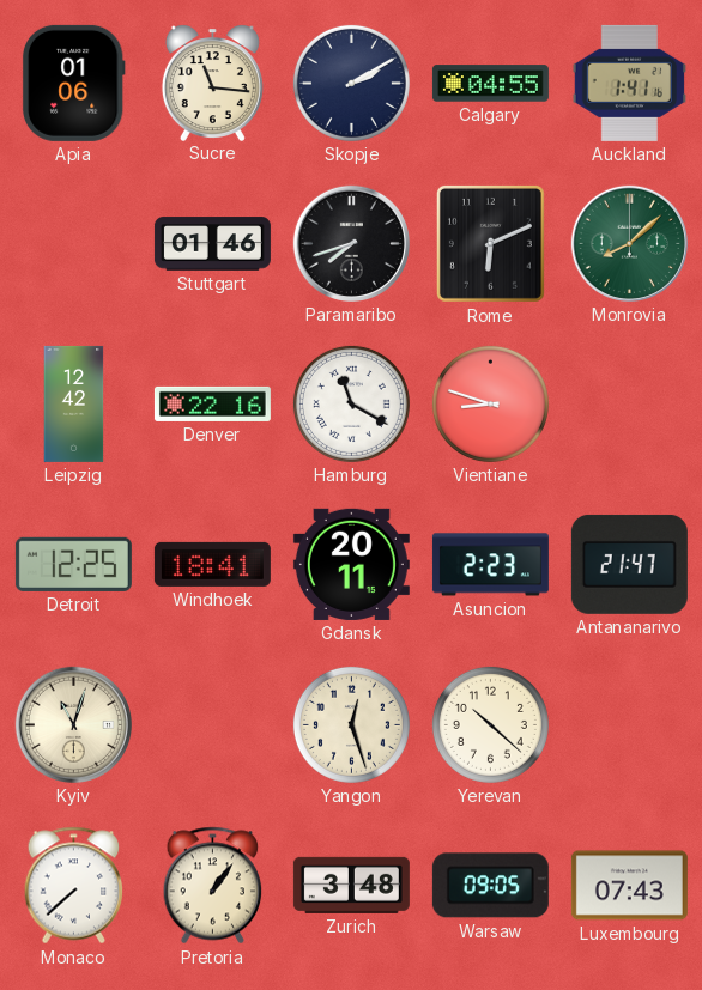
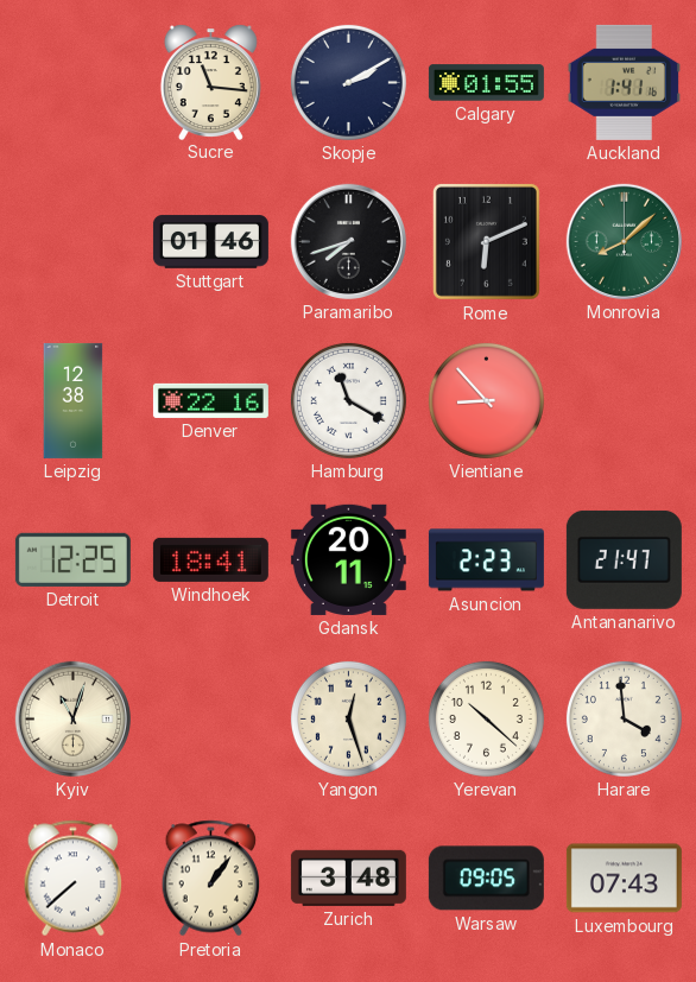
Apia: 01:06 -> none
Calgary: 04:55 -> 01:55
Leipzig: 12:42 -> 12:38
Vientiane: 8:48 -> 8:53
Harare: none -> 3:59
